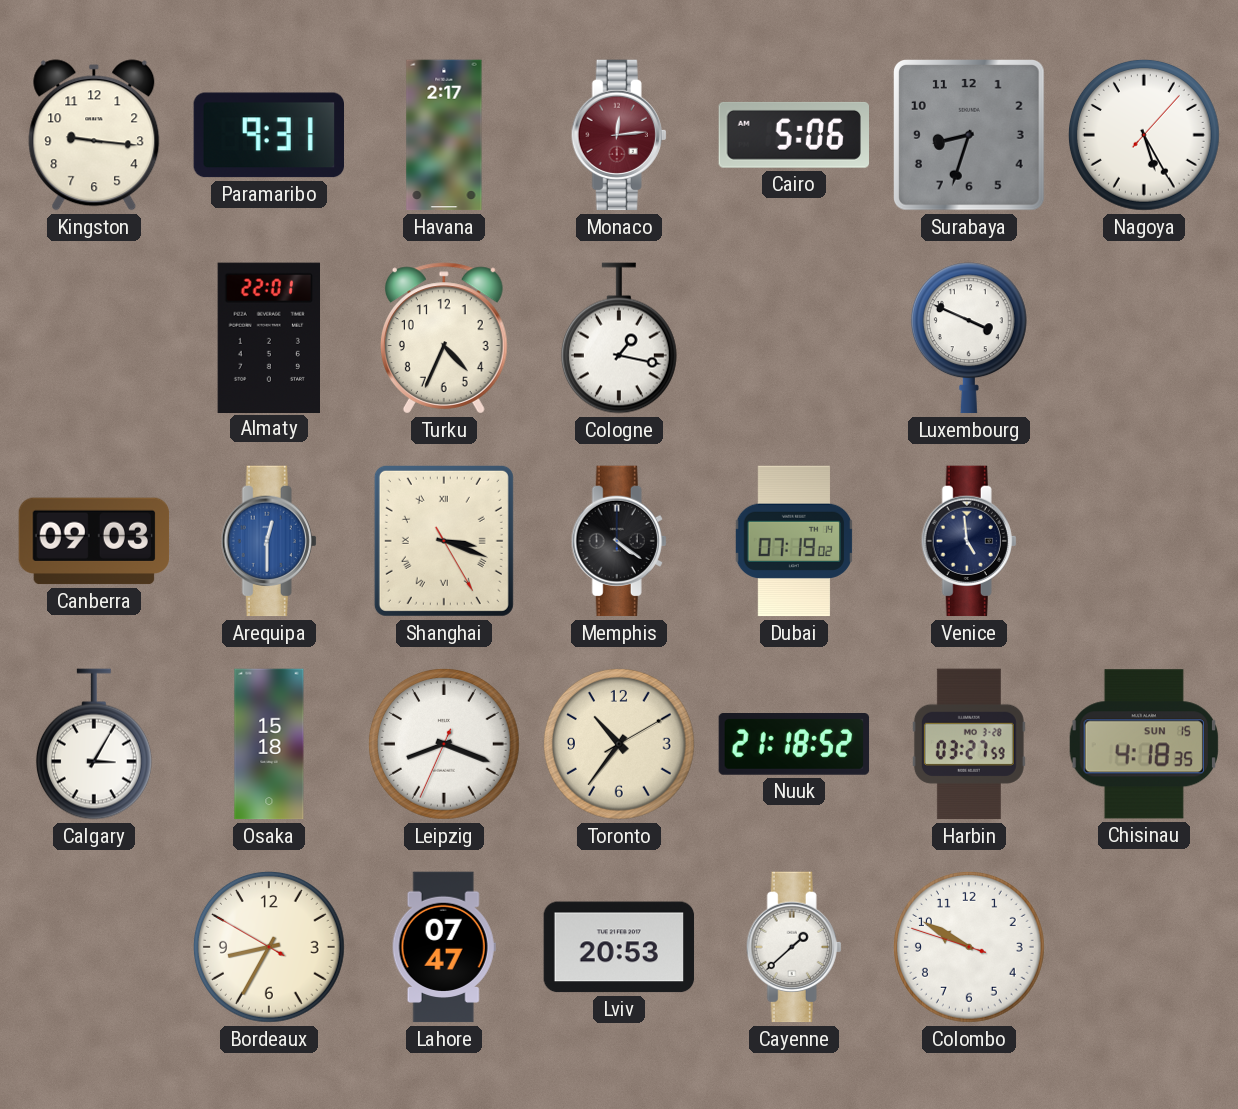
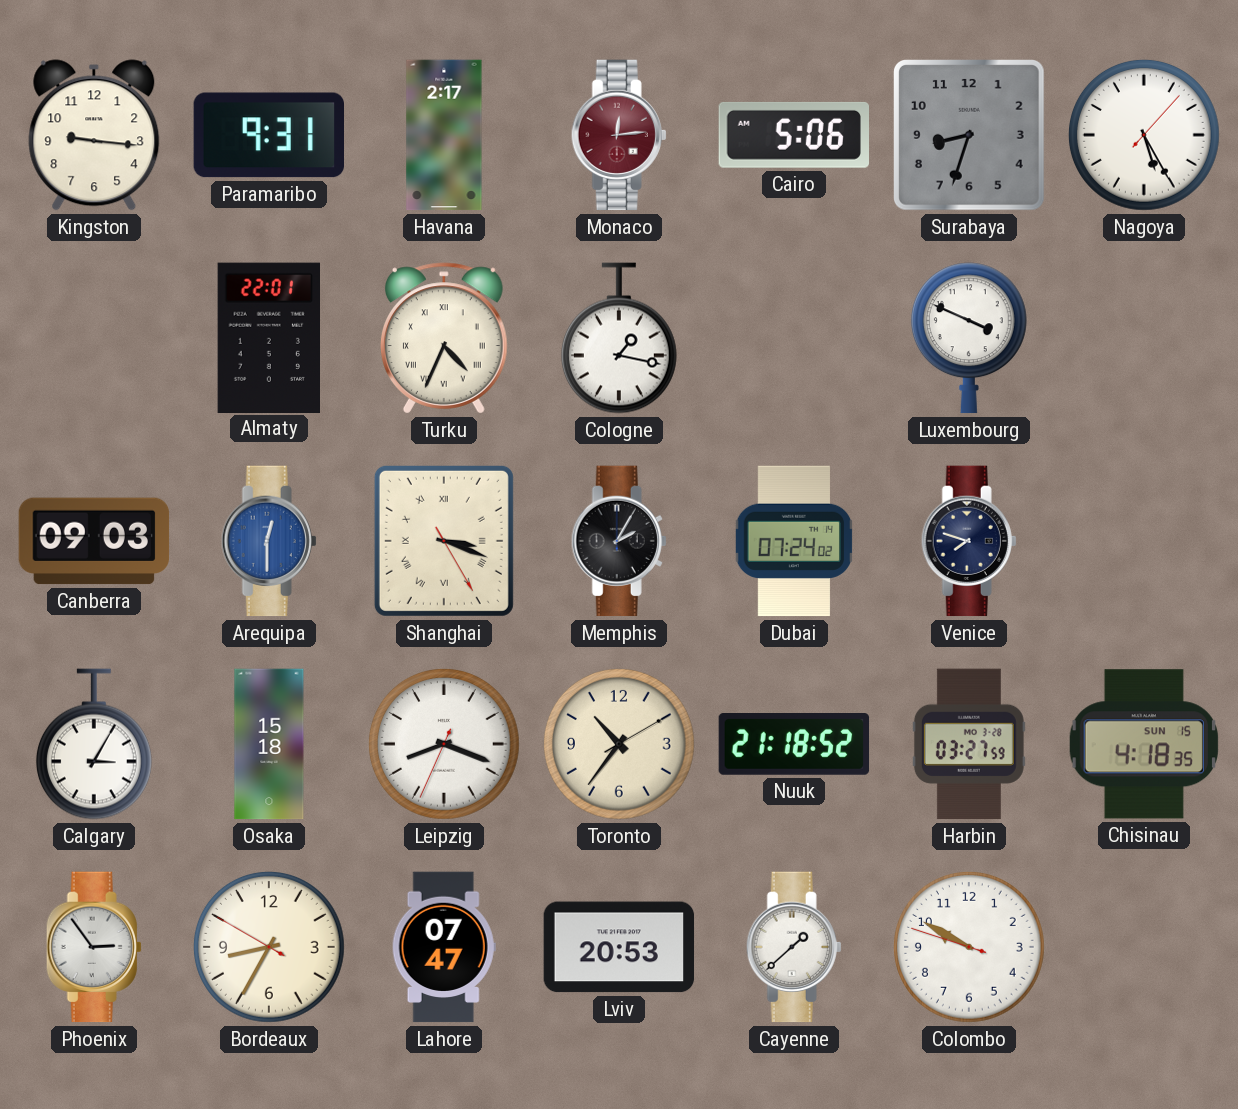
Turku numerals: Arabic -> Roman
Memphis: 4:21 -> 2:05
Dubai: 07:19 -> 07:24
Venice: 4:59 -> 7:48
Phoenix: none -> 2:54
